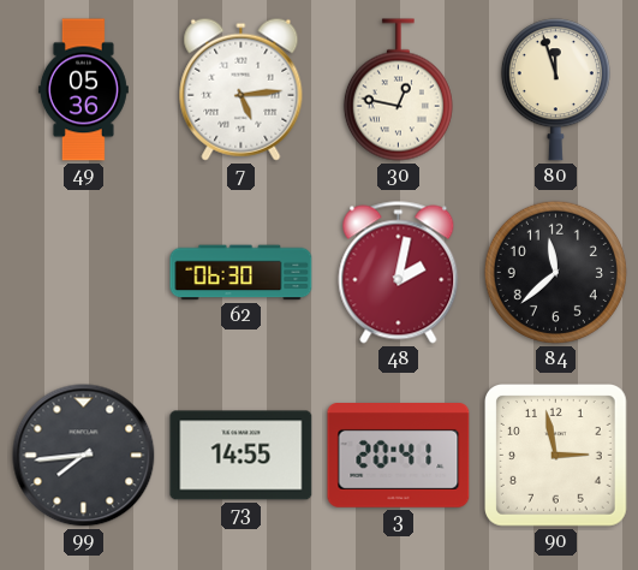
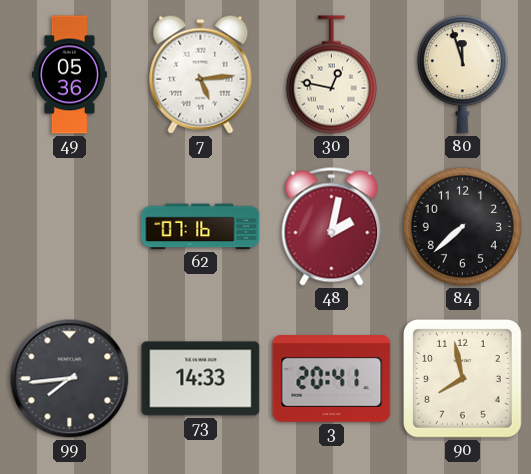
62: 06:30 -> 07:16
84: 11:38 -> 7:38
73: 14:55 -> 14:33
90: 2:58 -> 7:58
